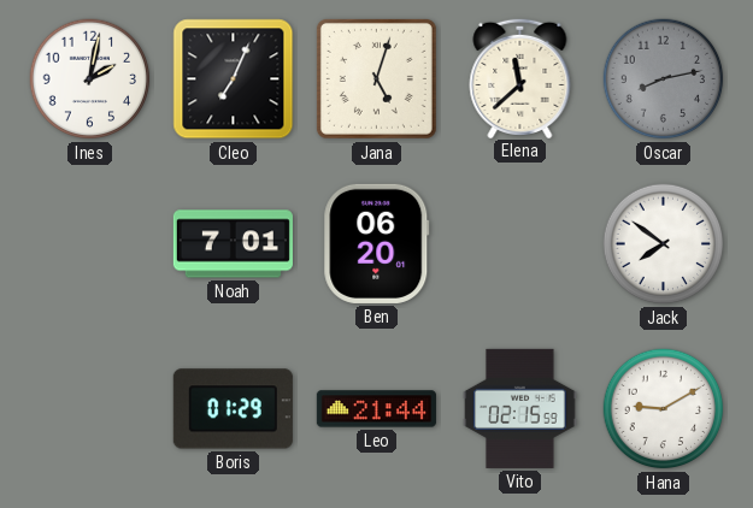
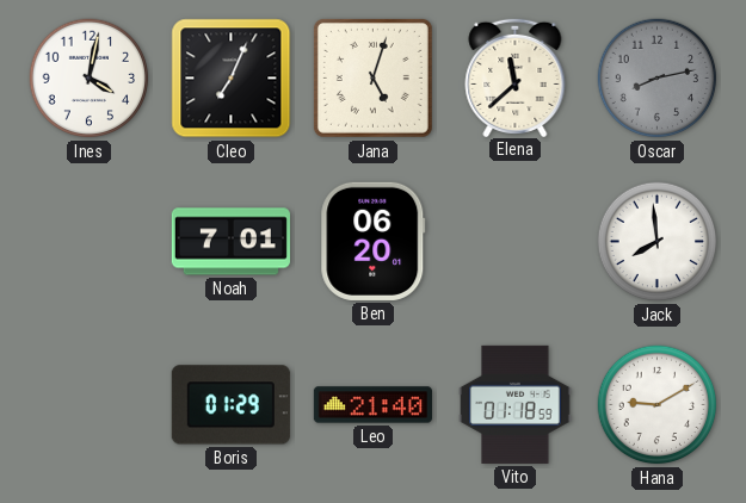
Ines: 2:02 -> 4:02
Jack: 7:51 -> 7:59
Leo: 21:44 -> 21:40
Vito: 02:15 -> 01:18
